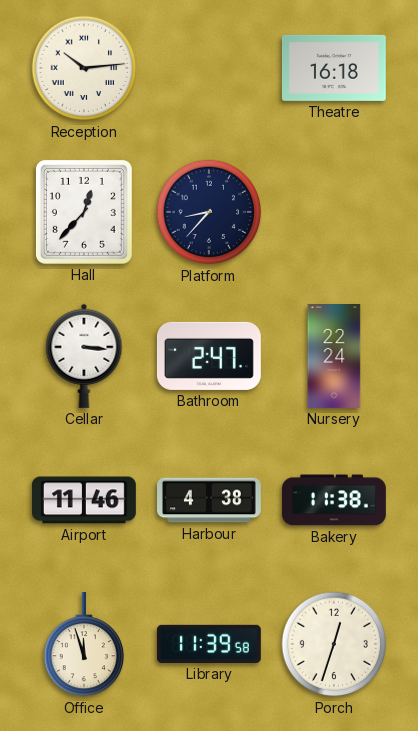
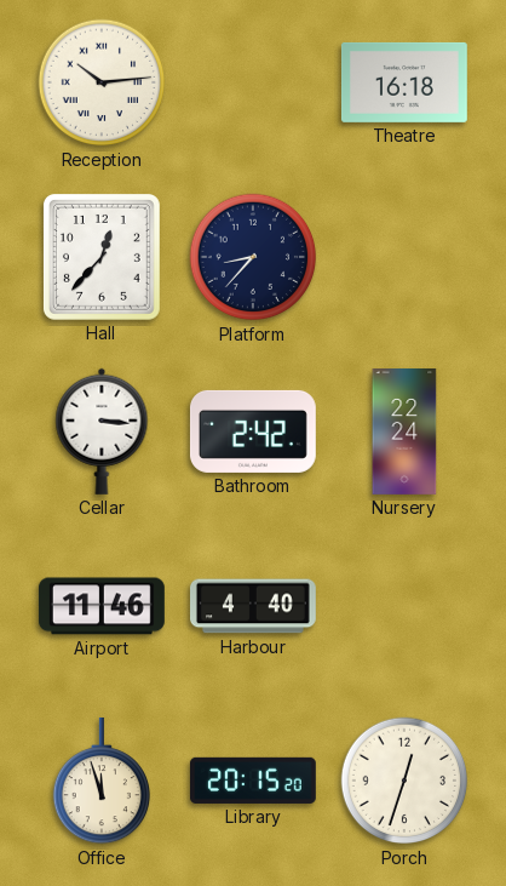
Bathroom: 2:47 -> 2:42
Harbour: 4:38 -> 4:40
Bakery: 11:38 -> none
Library: 11:39 -> 20:15
